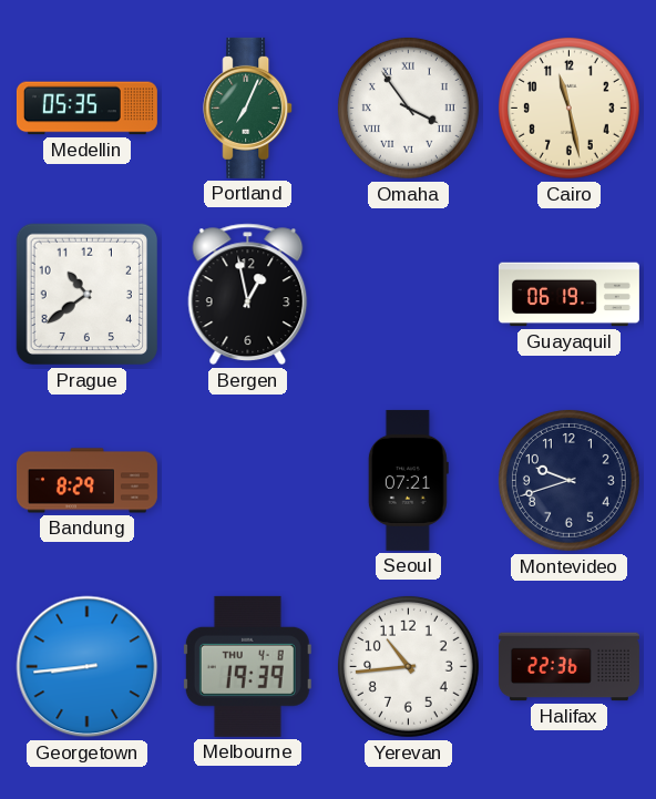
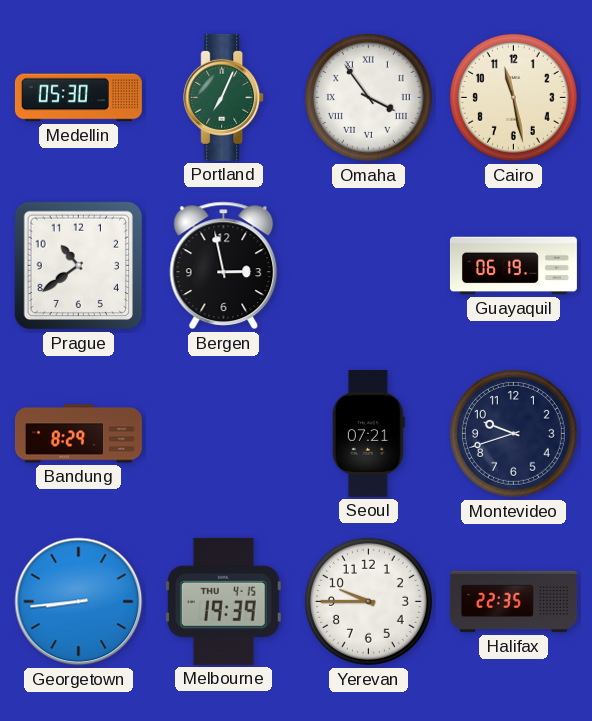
Medellin: 05:35 -> 05:30
Bergen: 12:58 -> 2:58
Melbourne date: THU 4-8 -> THU 4-15
Yerevan: 10:44 -> 9:45
Halifax: 22:36 -> 22:35
